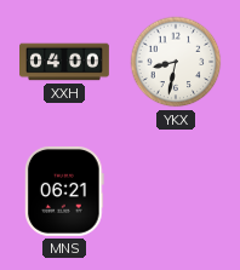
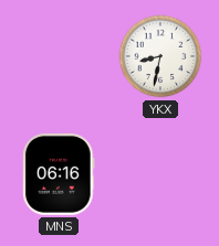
XXH: 04:00 -> none
MNS: 06:21 -> 06:16
